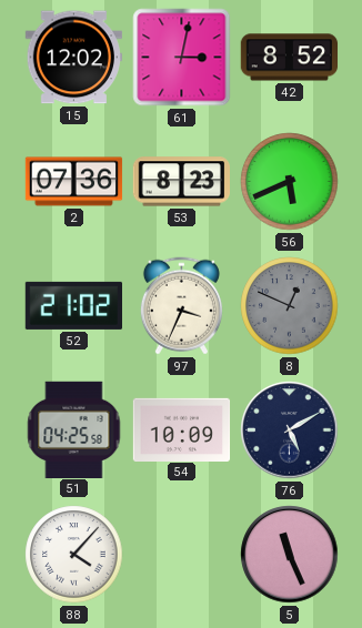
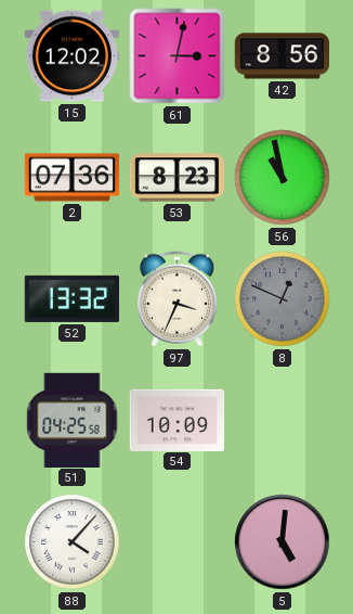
42: 8:52 -> 8:56
56: 5:41 -> 10:58
52: 21:02 -> 13:32
76: 5:10 -> none
5: 11:26 -> 5:01
